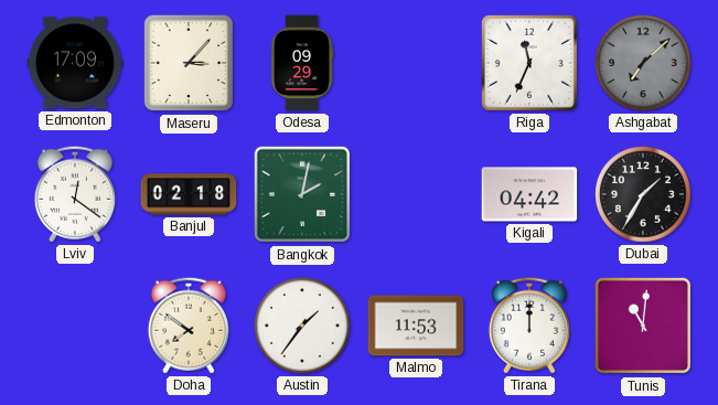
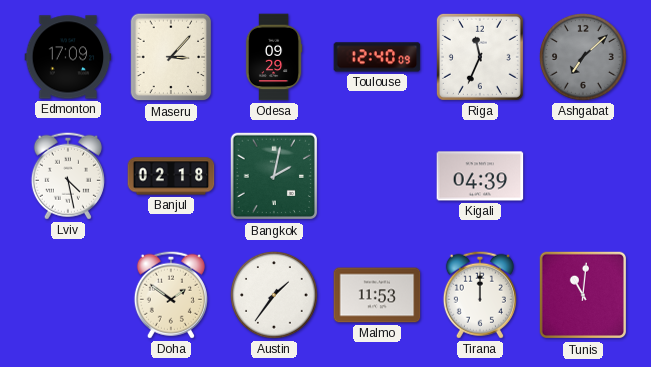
Toulouse: none -> 12:40
Lviv: 12:21 -> 4:28
Kigali: 04:42 -> 04:39
Dubai: 1:35 -> none
Doha: 7:51 -> 1:51
